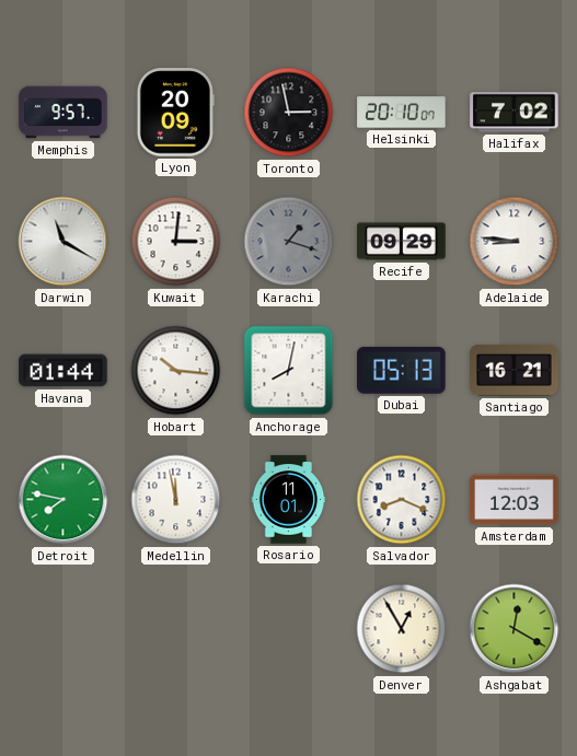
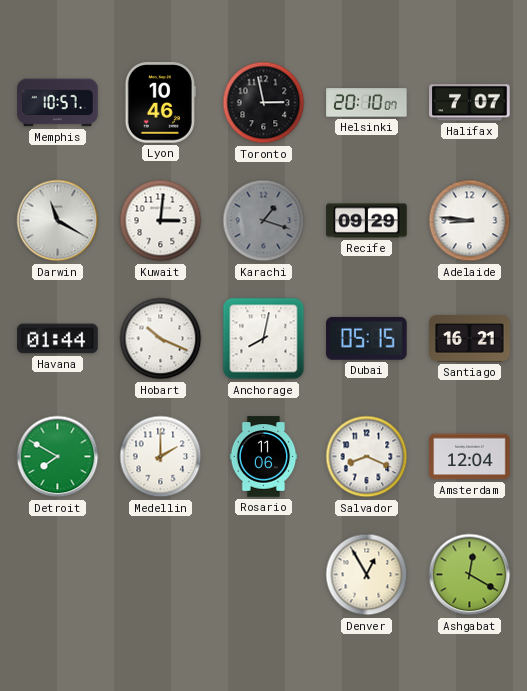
Memphis: 9:57 -> 10:57
Lyon: 20:09 -> 10:46
Halifax: 7:02 -> 7:07
Hobart: 10:16 -> 10:19
Dubai: 05:13 -> 05:15
Detroit: 7:47 -> 7:50
Medellin: 11:58 -> 2:00
Rosario: 11:01 -> 11:06
Amsterdam: 12:03 -> 12:04
